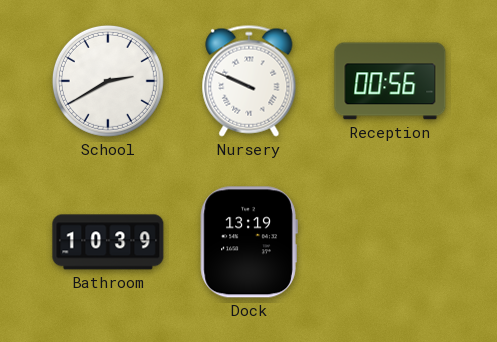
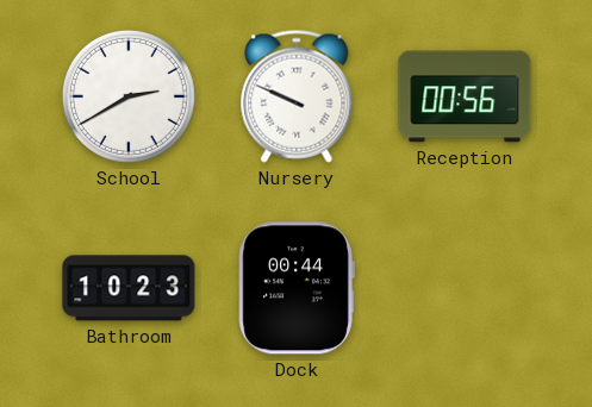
Bathroom: 10:39 -> 10:23
Dock: 13:19 -> 00:44
